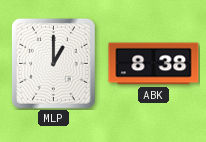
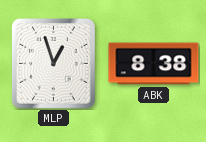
MLP: 1:00 -> 12:57
